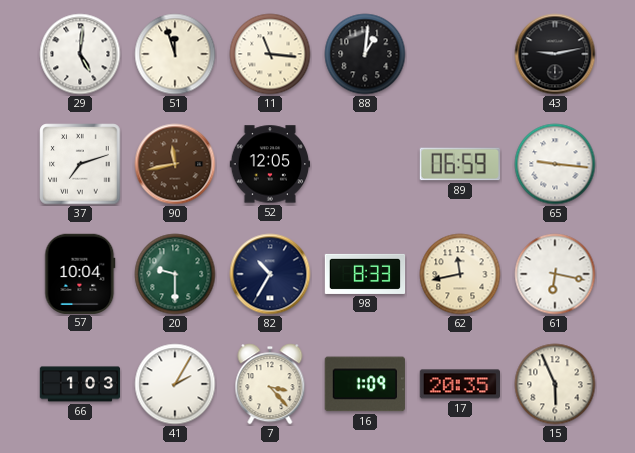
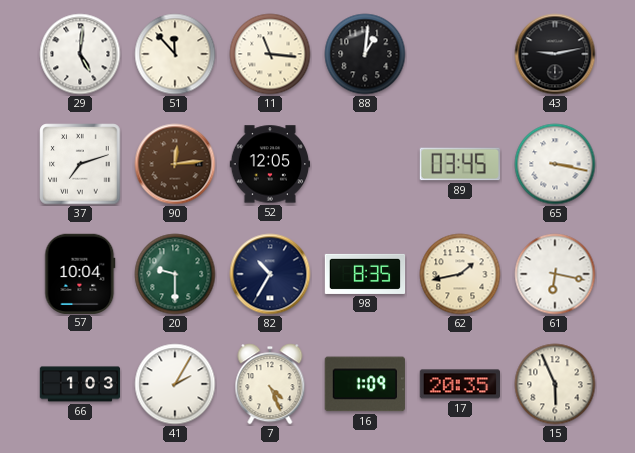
51: 11:57 -> 11:53
90: 11:43 -> 12:14
89: 06:59 -> 03:45
65: 9:16 -> 3:17
98: 8:33 -> 8:35
62: 11:43 -> 1:43
7: 3:23 -> 4:26
